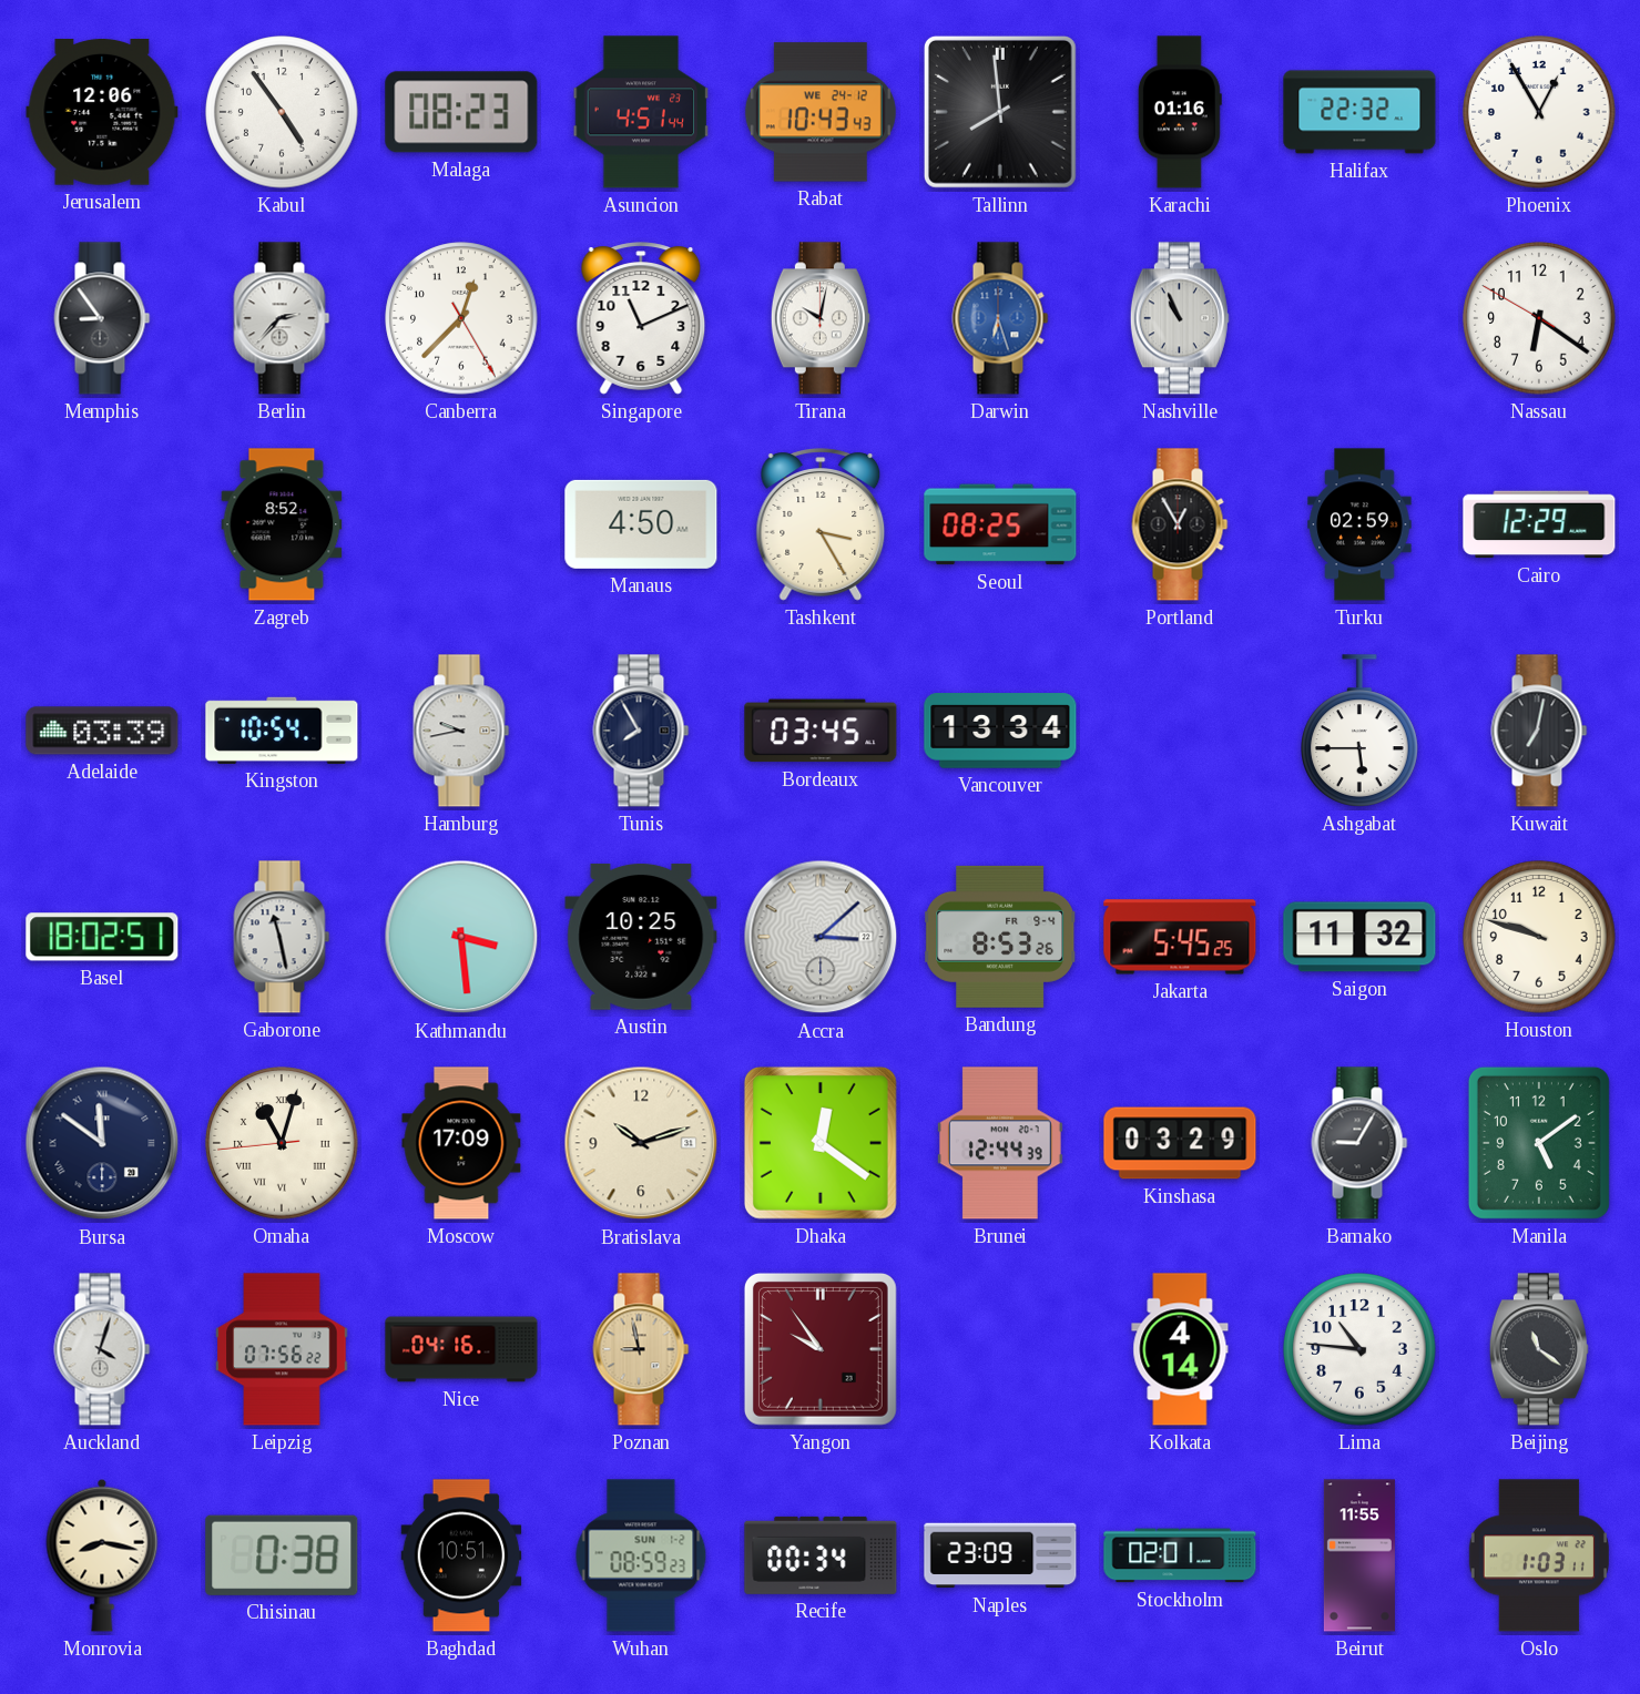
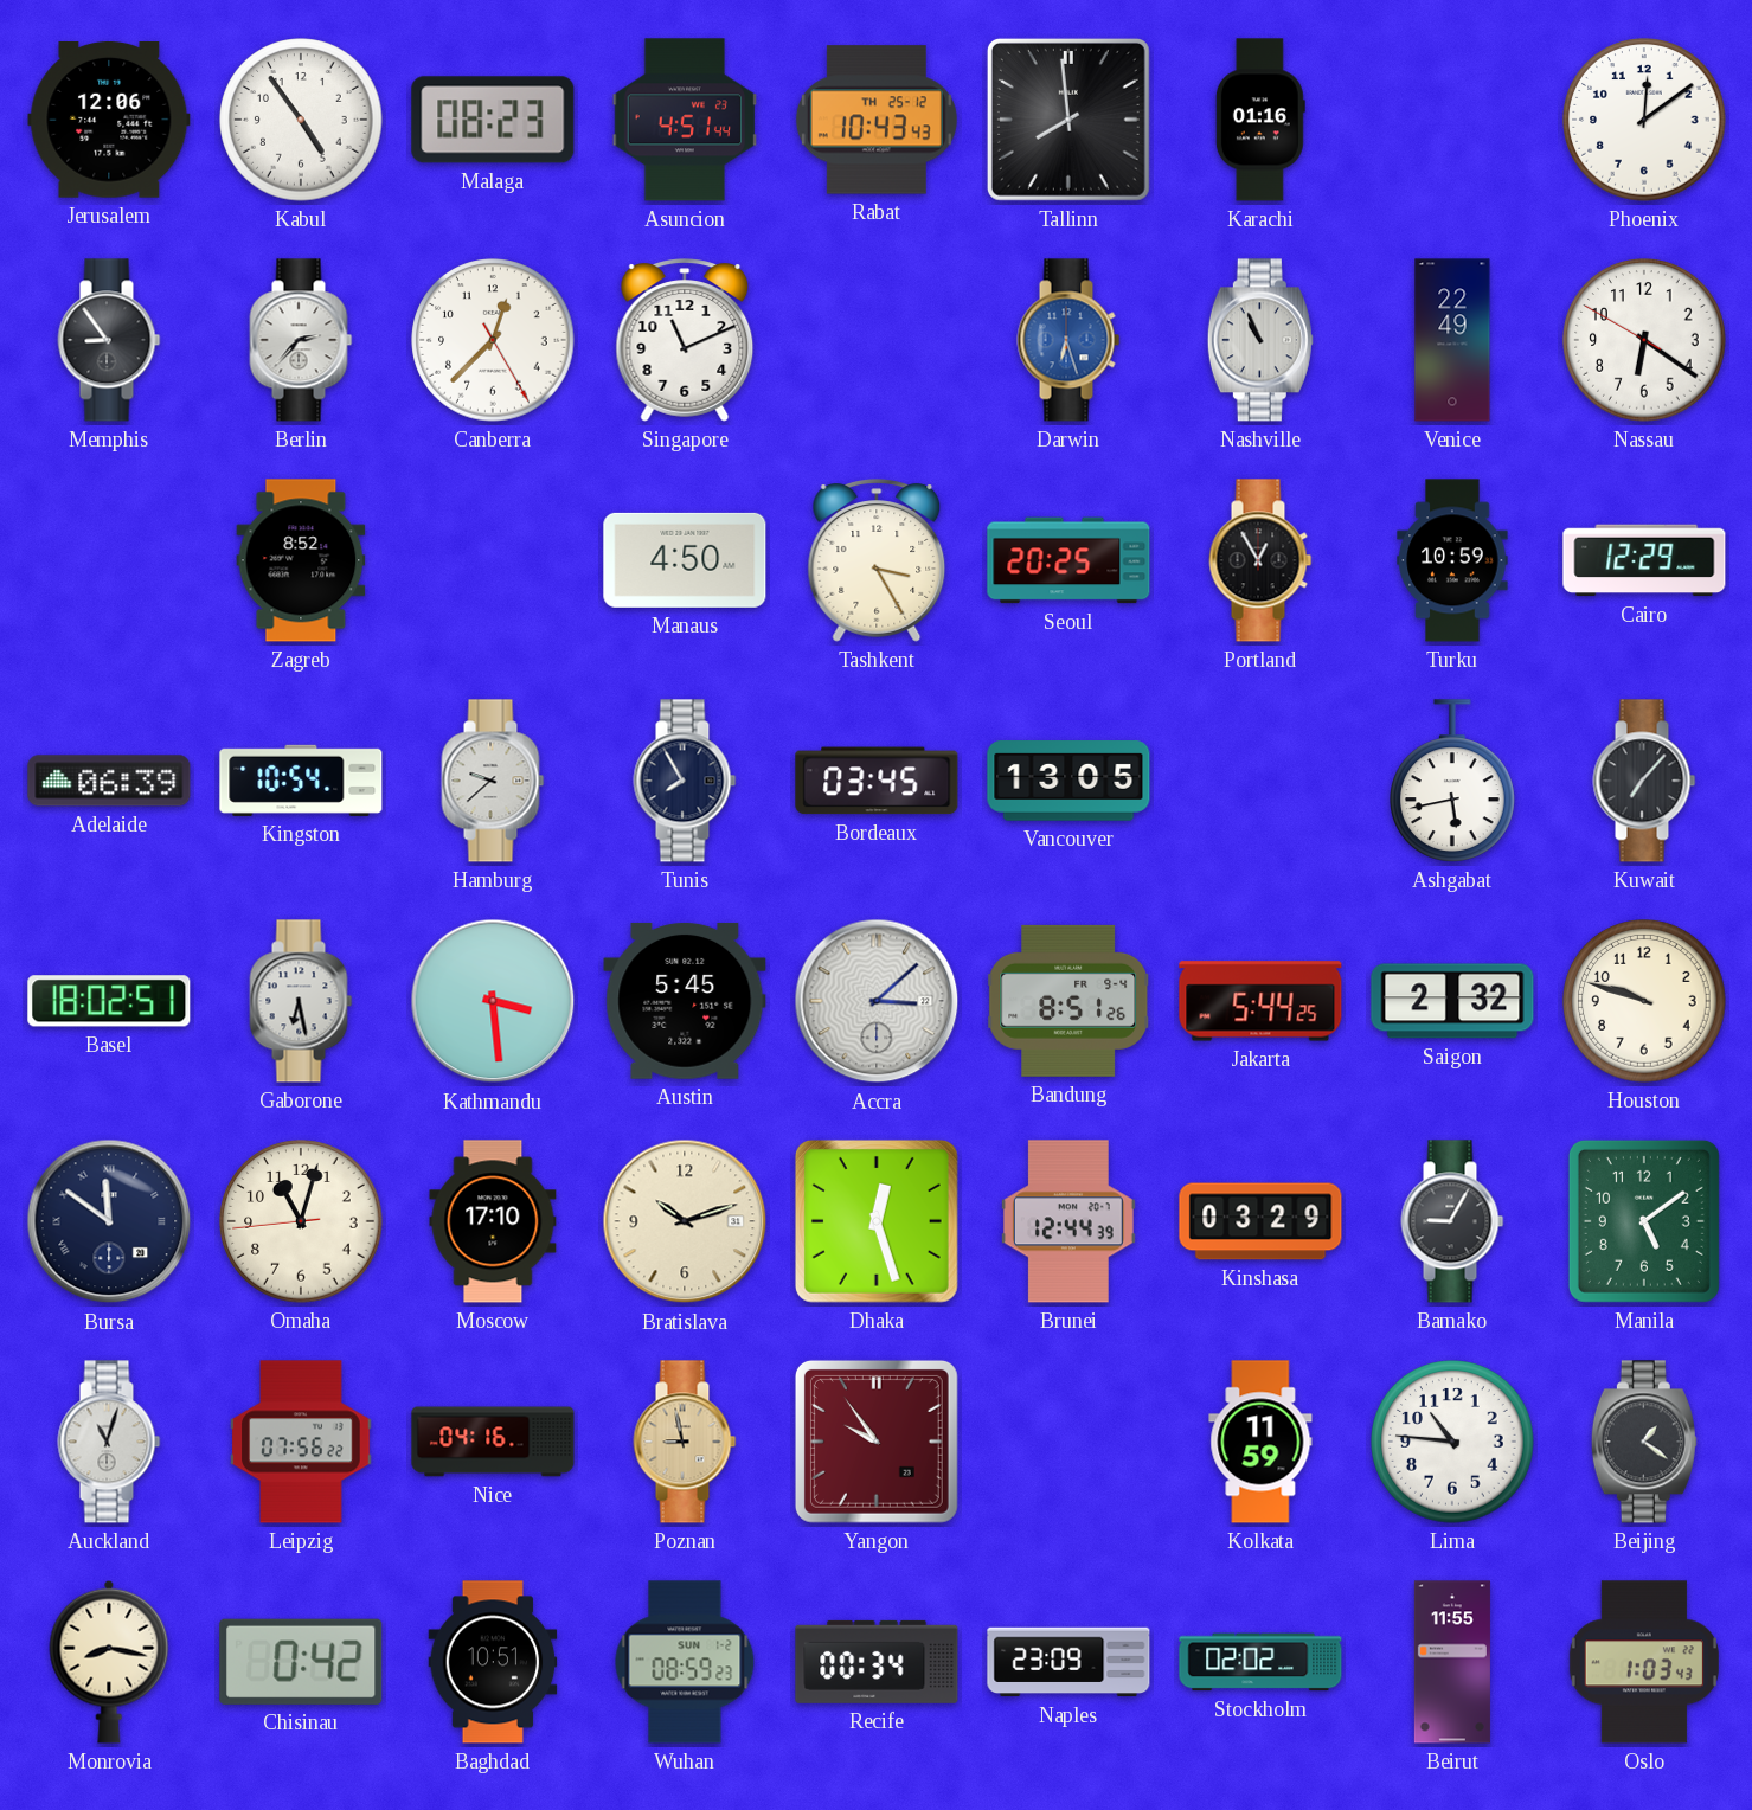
Rabat date: WE 24-12 -> TH 25-12
Halifax: 22:32 -> none
Phoenix: 12:55 -> 12:09
Tirana: 10:02 -> none
Venice: none -> 22:49
Seoul: 08:25 -> 20:25
Turku: 02:59 -> 10:59
Adelaide: 03:39 -> 06:39
Hamburg: 9:43 -> 9:38
Vancouver: 13:34 -> 13:05
Ashgabat: 5:45 -> 5:43
Kuwait: 7:02 -> 7:07
Gaborone: 11:28 -> 6:28
Austin: 10:25 -> 5:45
Bandung: 8:53 -> 8:51
Jakarta: 5:45 -> 5:44
Saigon: 11:32 -> 2:32
Omaha numerals: Roman -> Arabic
Moscow: 17:09 -> 17:10
Dhaka: 12:21 -> 12:27
Auckland: 4:03 -> 11:03
Kolkata: 4:14 -> 11:59
Beijing: 11:21 -> 1:21
Chisinau: 0:38 -> 0:42
Stockholm: 02:01 -> 02:02
Oslo: 1:03:11 -> 1:03:43
